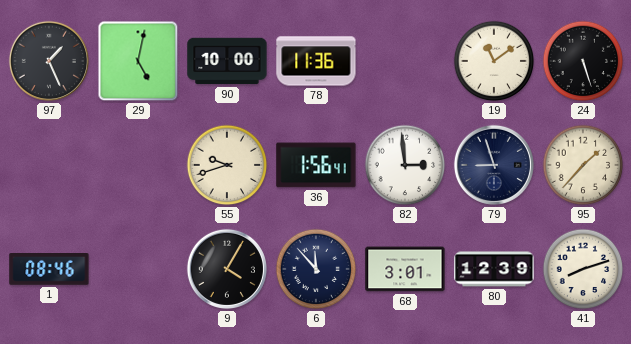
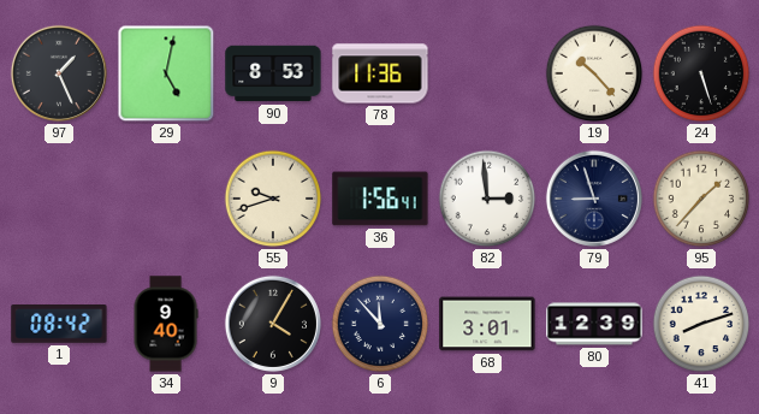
90: 10:00 -> 8:53
19: 11:09 -> 10:23
1: 08:46 -> 08:42
34: none -> 9:40
